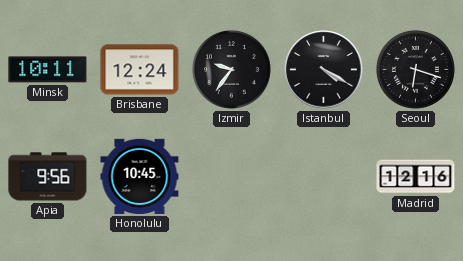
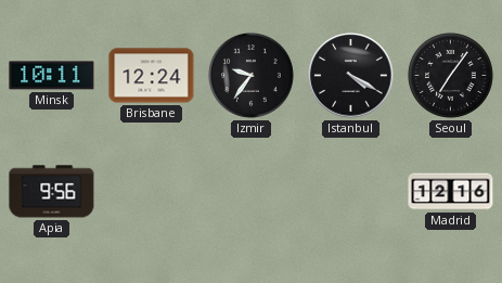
Seoul: 6:18 -> 7:06
Honolulu: 10:45 -> none
